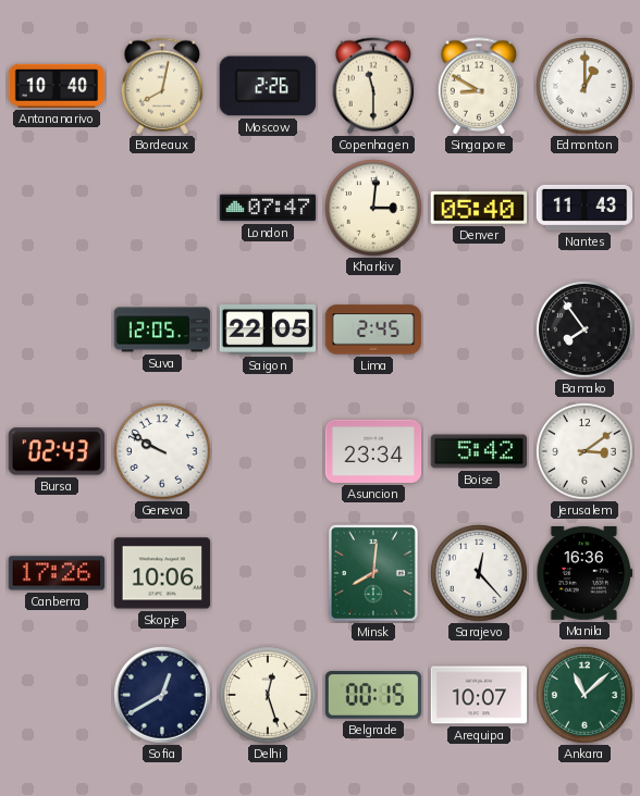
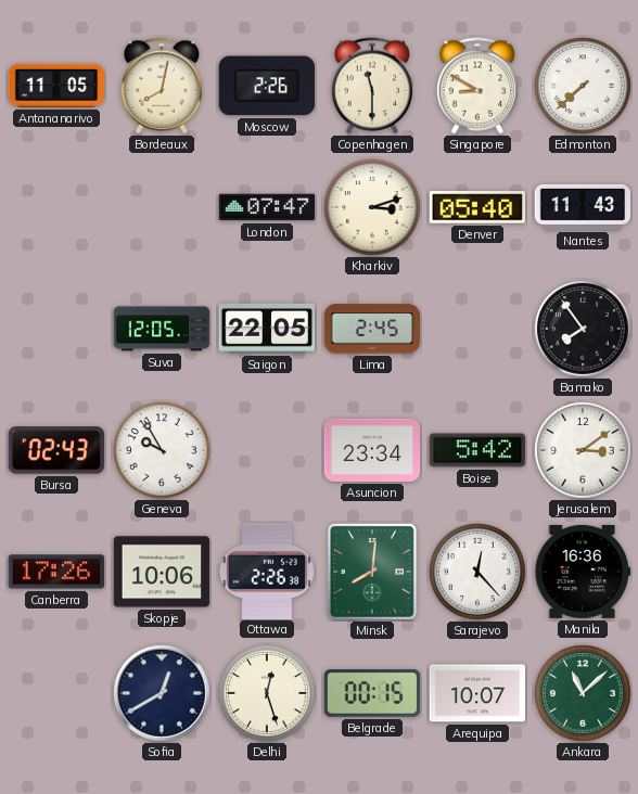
Antananarivo: 10:40 -> 11:05
Edmonton: 1:00 -> 7:38
Kharkiv: 3:01 -> 3:12
Geneva: 9:50 -> 9:55
Ottawa: none -> 2:26
